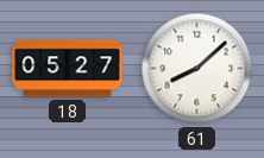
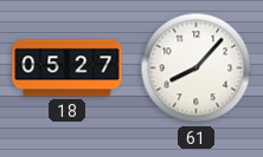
61: 8:08 -> 8:07
